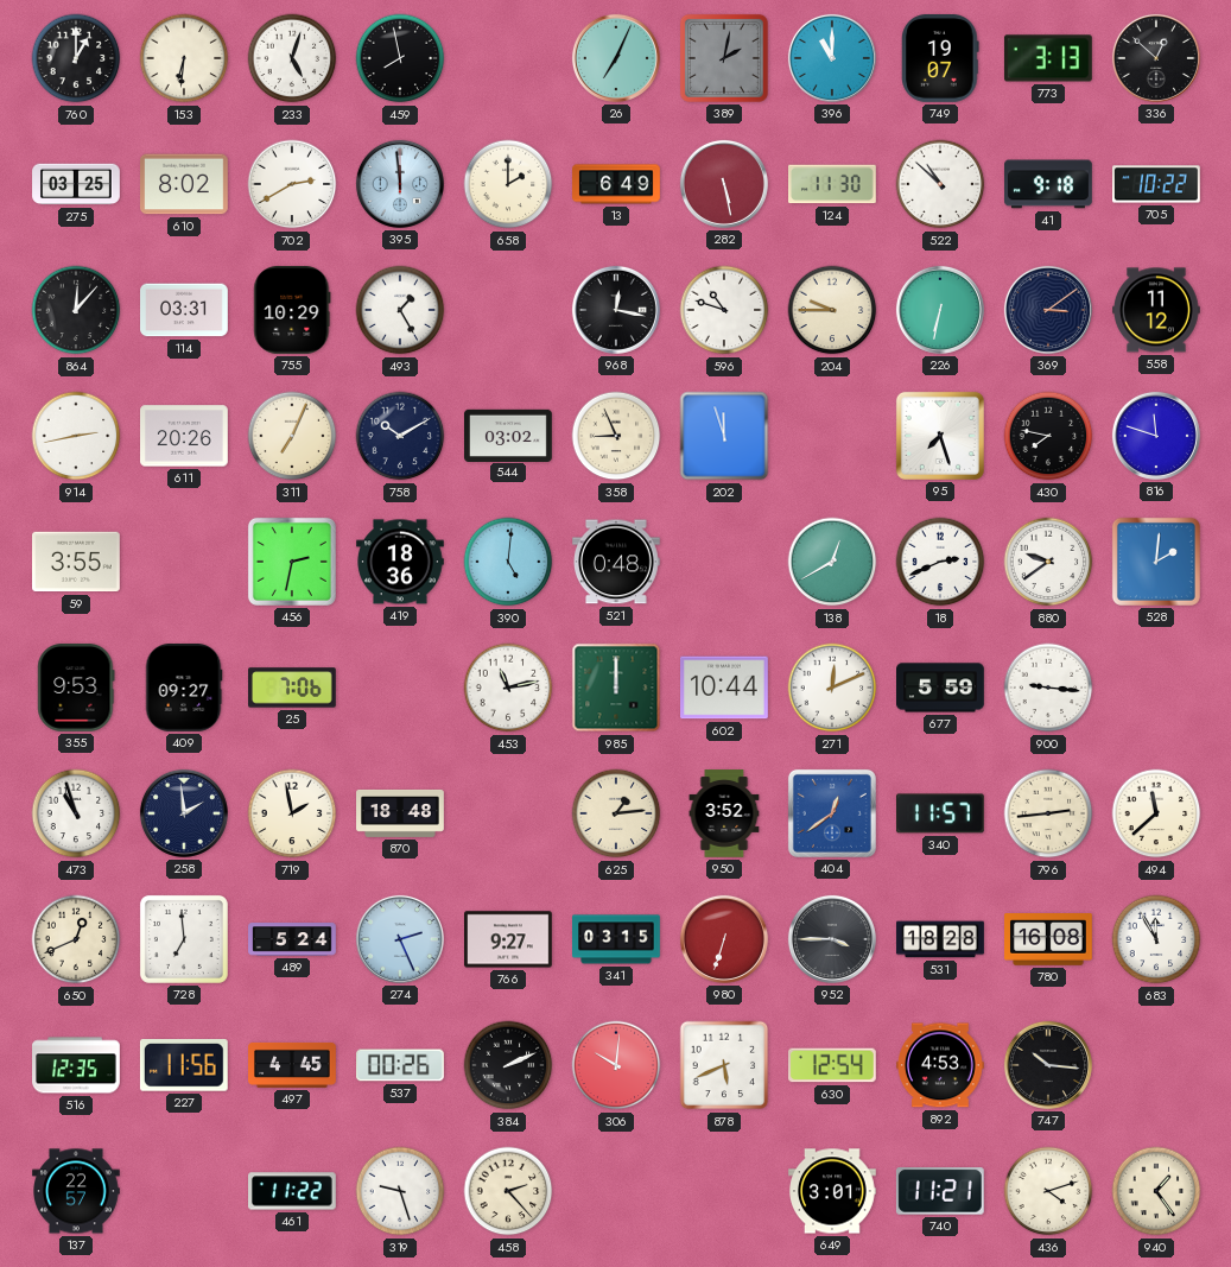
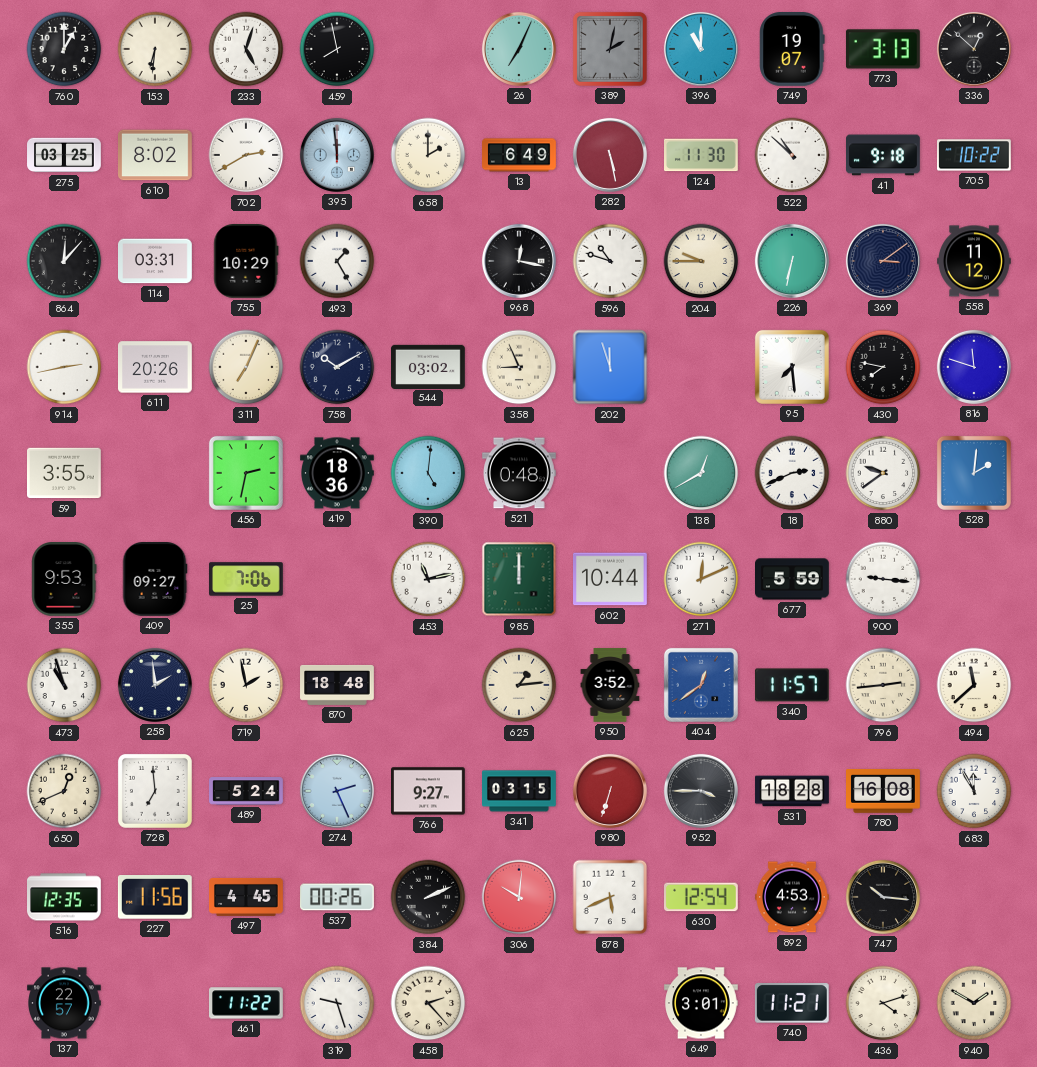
95: 7:27 -> 7:29
940: 1:24 -> 1:50
